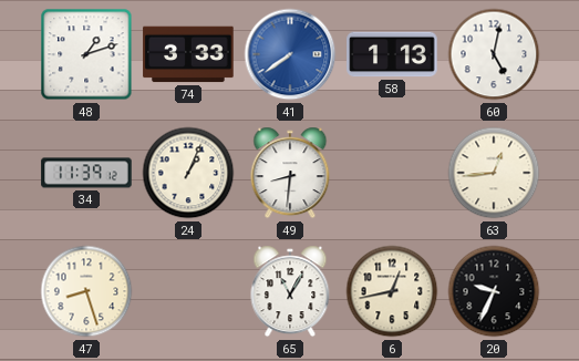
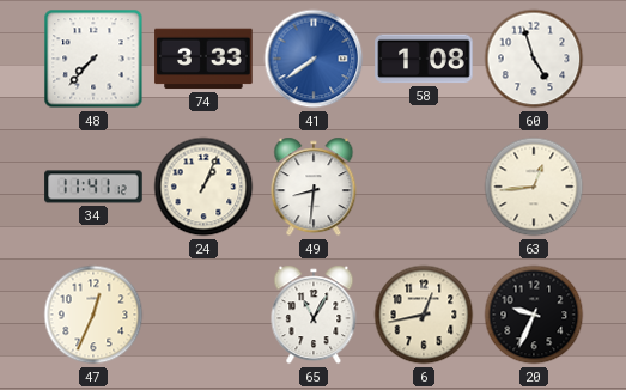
48: 1:12 -> 7:37
58: 1:13 -> 1:08
60: 5:02 -> 4:57
34: 11:39 -> 11:41
47: 8:27 -> 12:34
